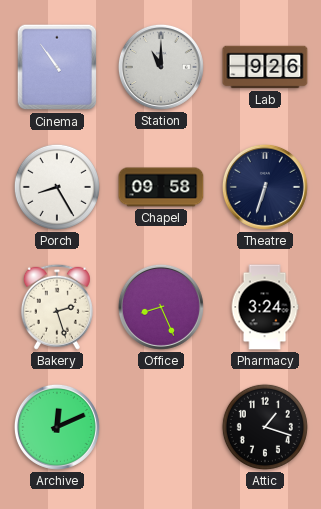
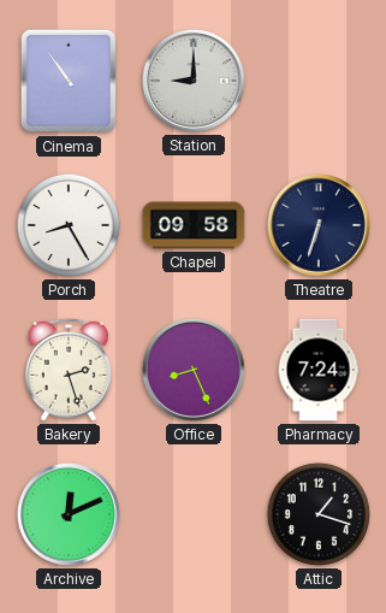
Station: 11:00 -> 9:00
Lab: 9:26 -> none
Pharmacy: 3:24 -> 7:24
